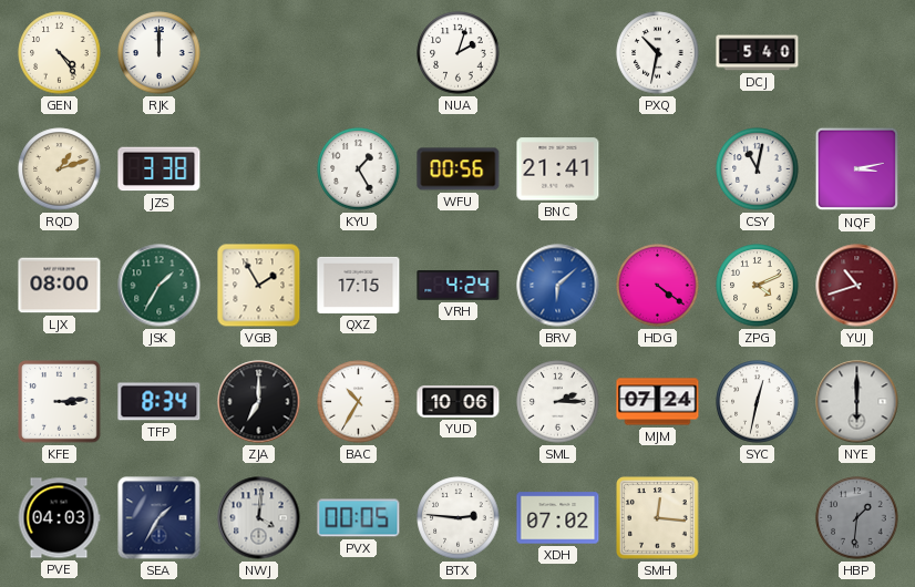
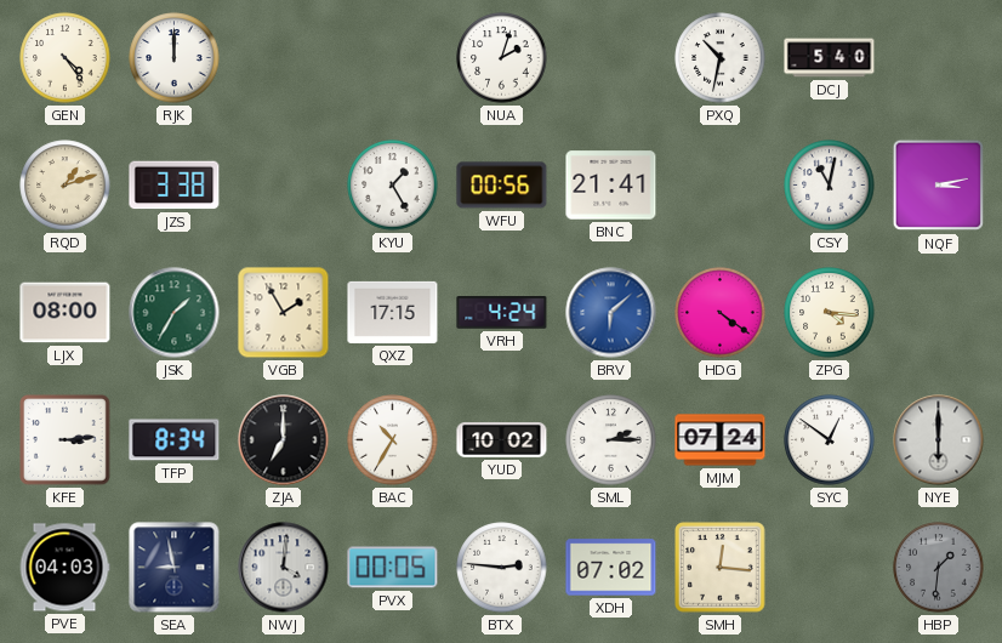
ZPG: 4:11 -> 4:16
YUJ: 10:42 -> none
YUD: 10:06 -> 10:02
SYC: 12:32 -> 12:51
SEA: 1:35 -> 8:58
